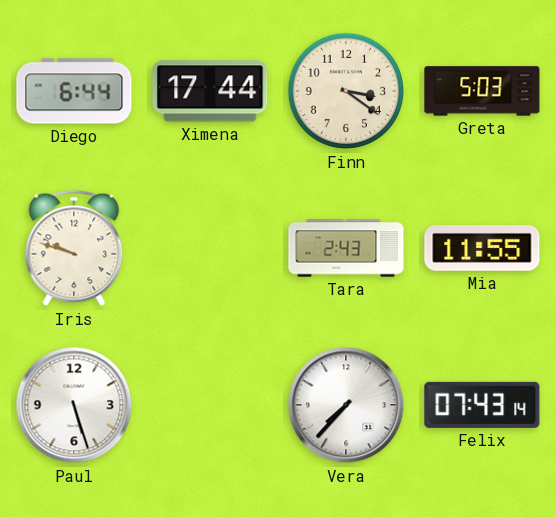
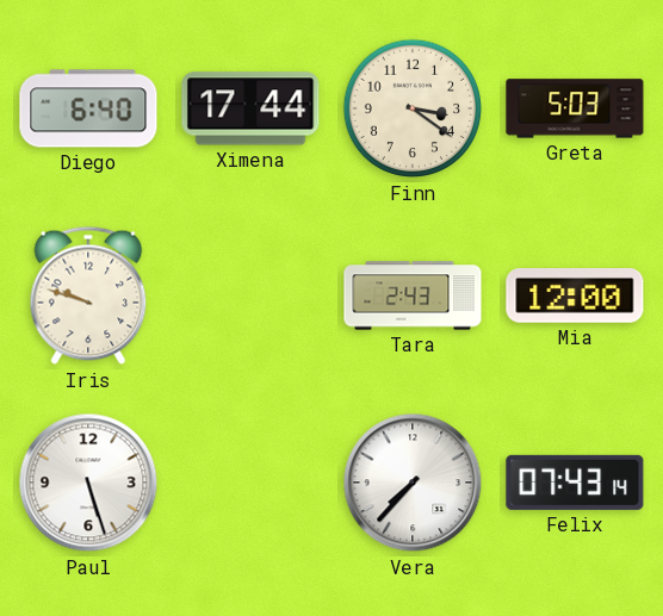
Diego: 6:44 -> 6:40
Mia: 11:55 -> 12:00
